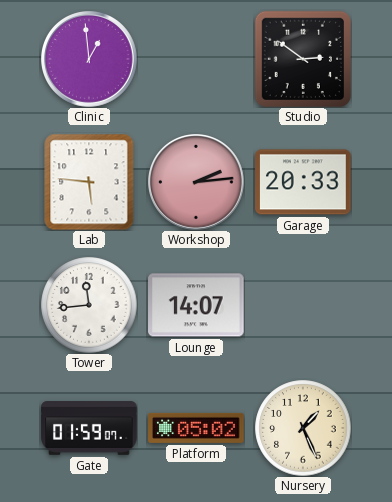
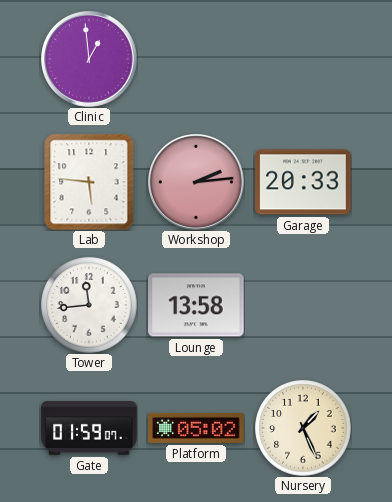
Studio: 2:51 -> none
Lounge: 14:07 -> 13:58
